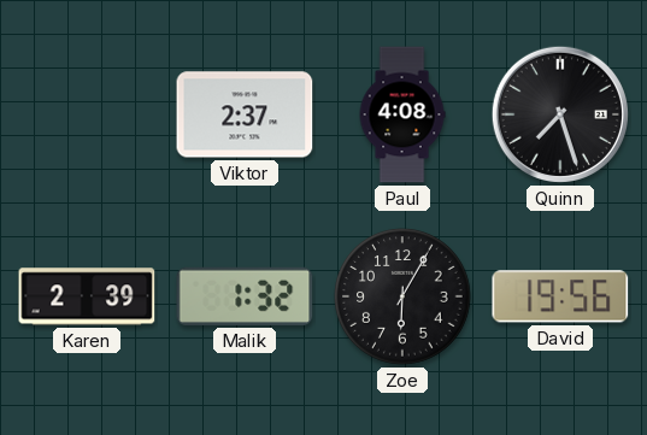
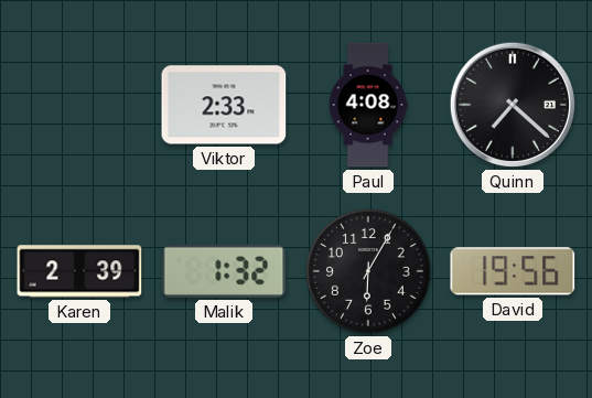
Viktor: 2:37 -> 2:33
Quinn: 7:27 -> 7:22
